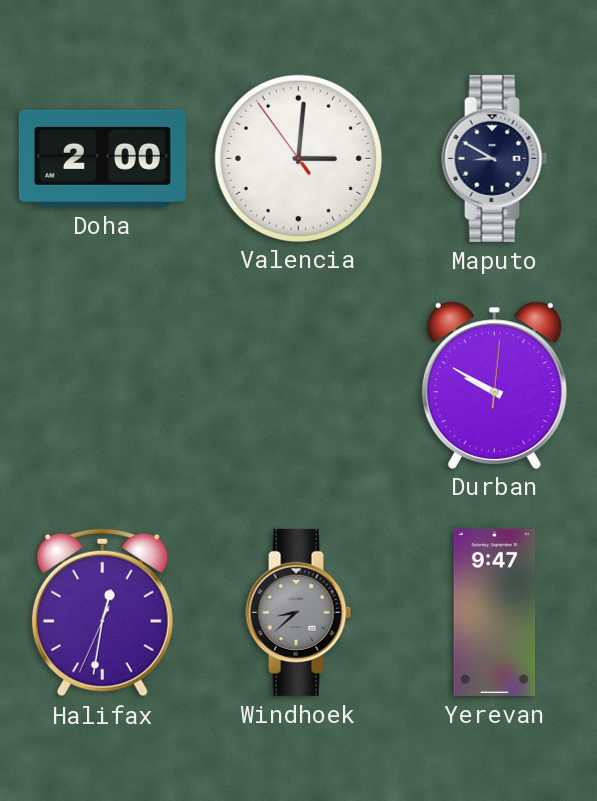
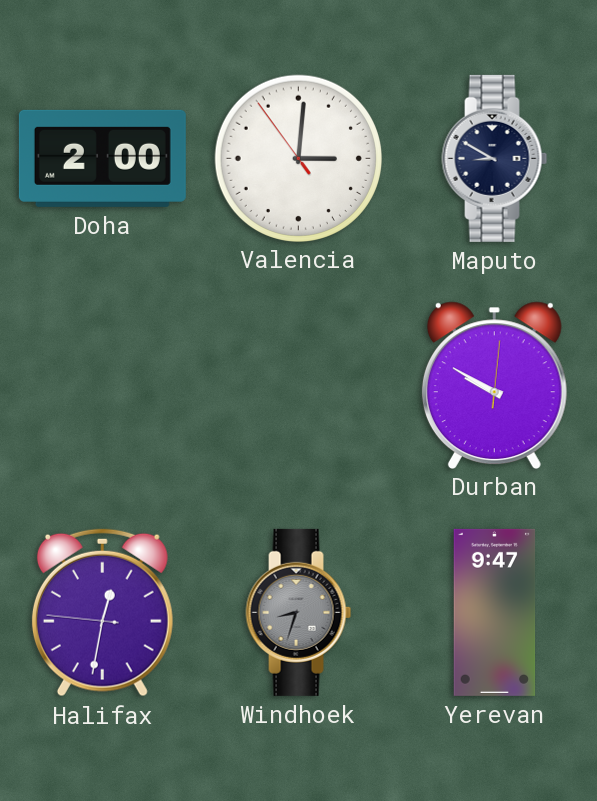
Halifax: 12:31:34 -> 12:31:46
Windhoek: 8:38 -> 8:33
